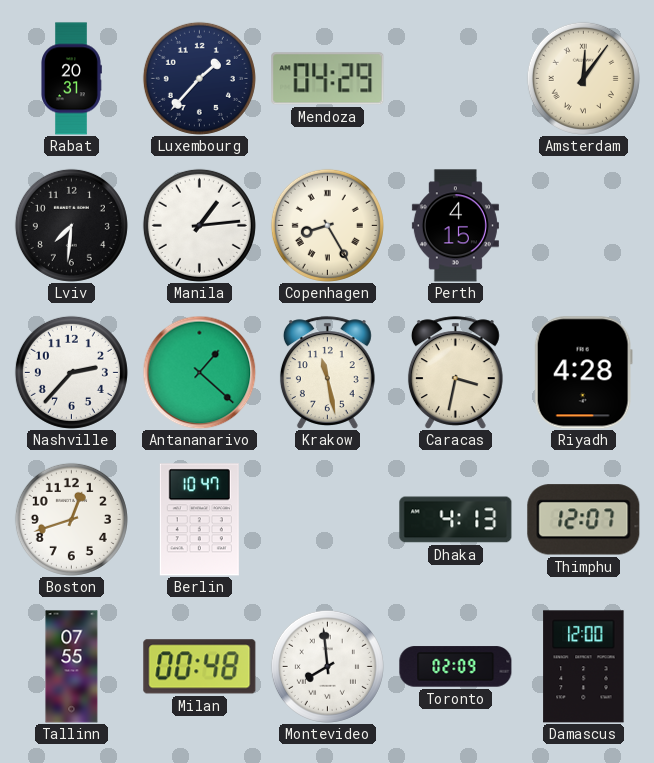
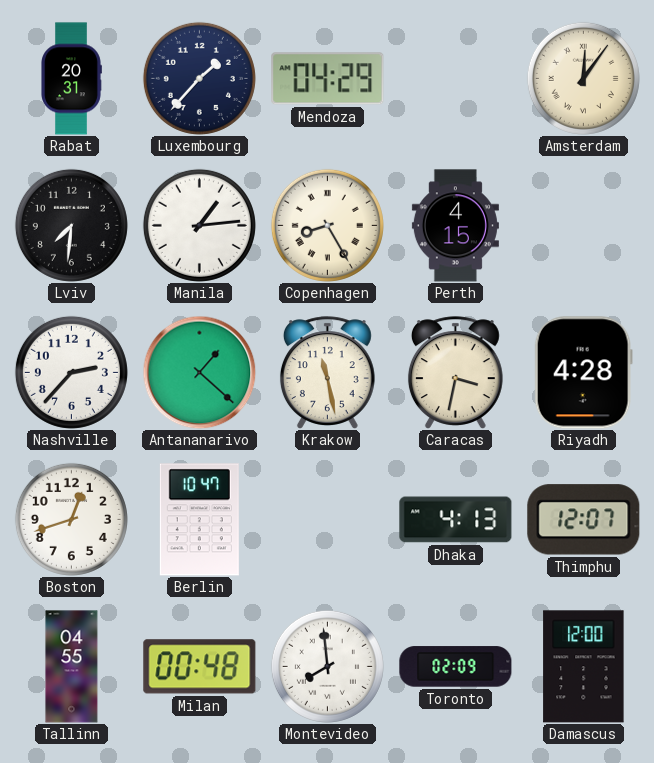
Tallinn: 07:55 -> 04:55
